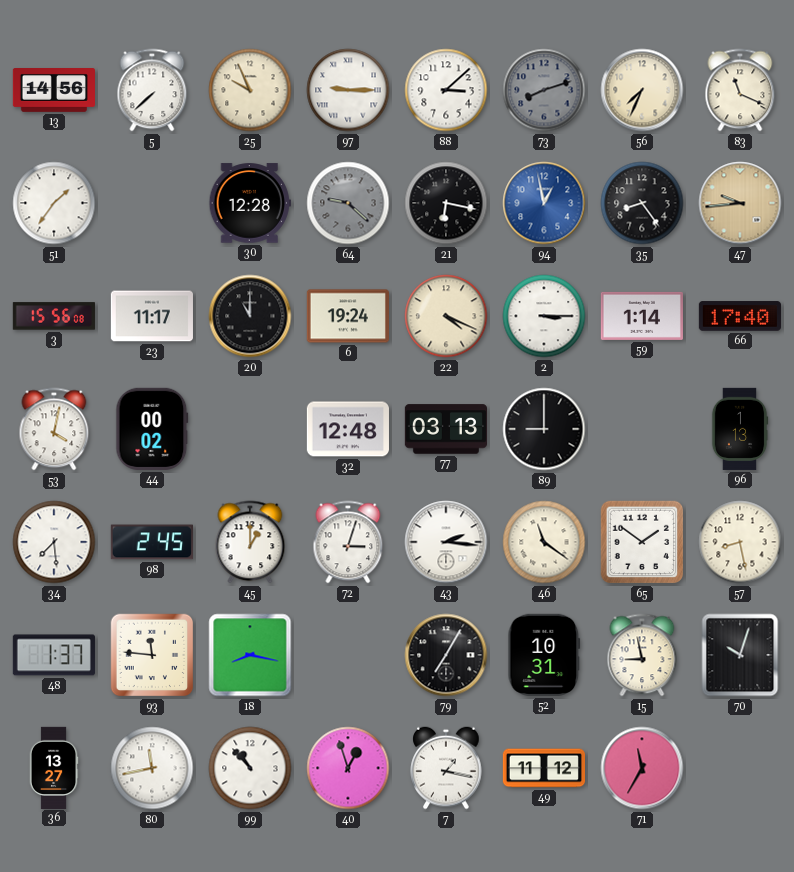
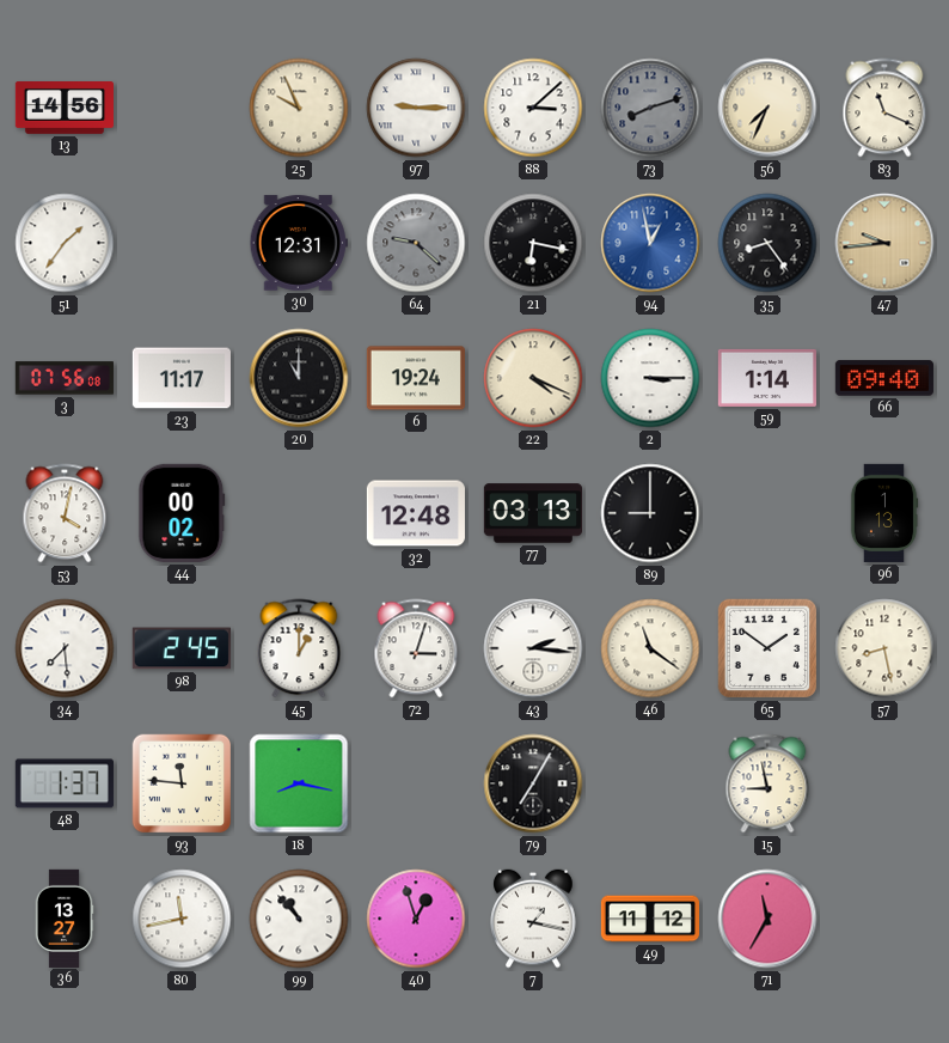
5: 7:38 -> none
30: 12:28 -> 12:31
3: 15:56 -> 07:56
66: 17:40 -> 09:40
52: 10:31 -> none
70: 10:03 -> none
